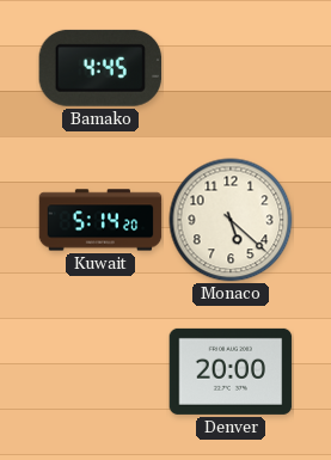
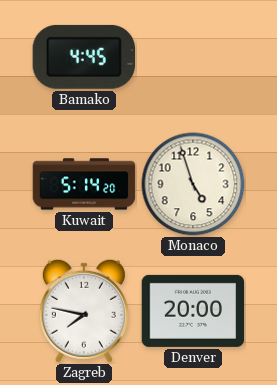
Monaco: 5:22 -> 4:57
Zagreb: none -> 7:47
